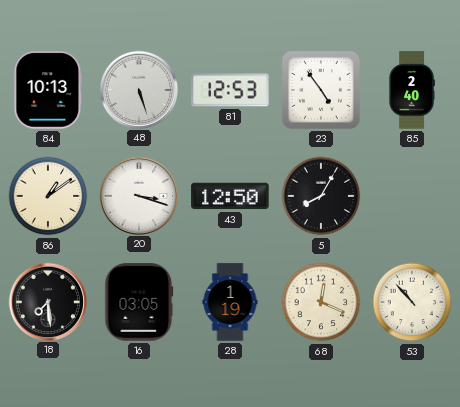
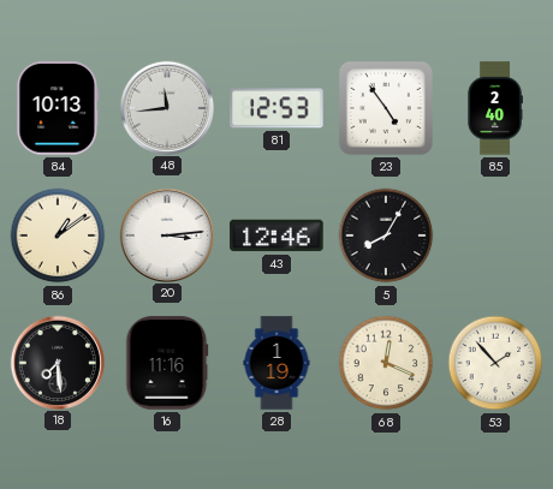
48: 5:27 -> 11:44
20: 3:18 -> 3:14
43: 12:50 -> 12:46
16: 03:05 -> 11:16
53: 10:53 -> 1:53
